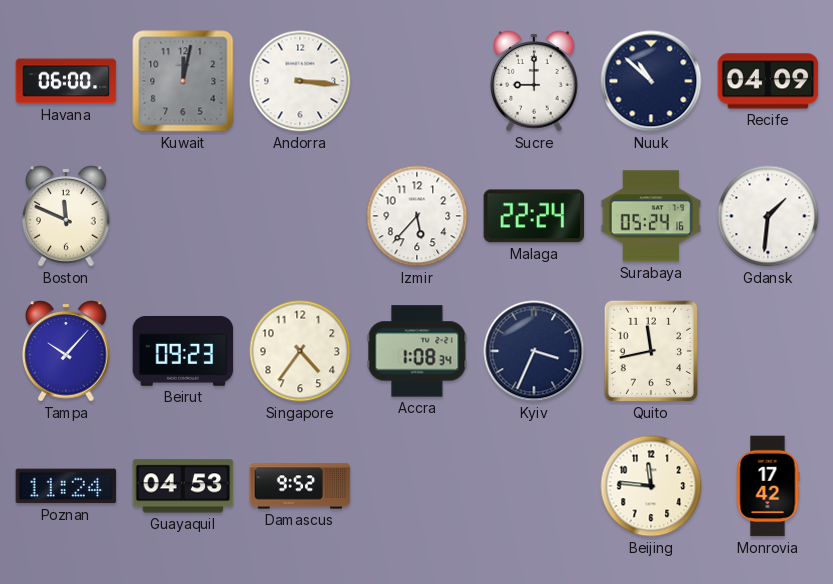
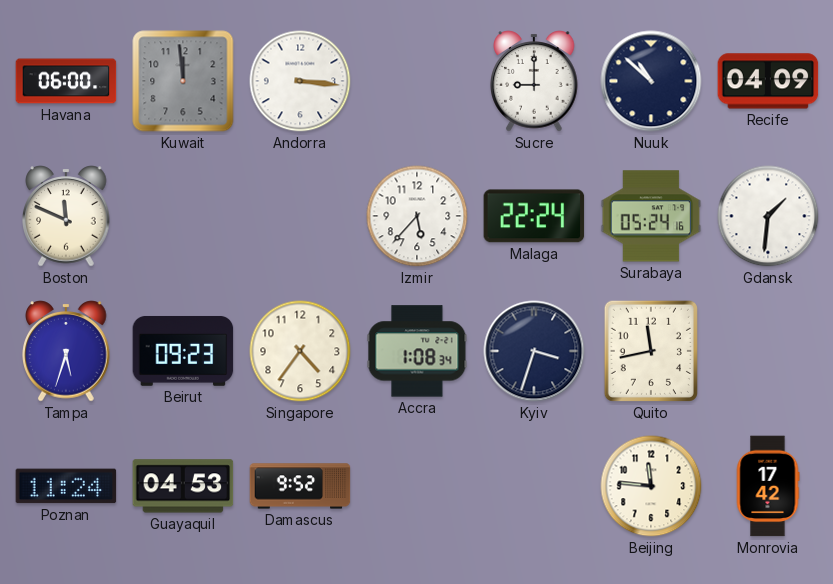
Kuwait: 12:02 -> 11:59
Tampa: 10:07 -> 5:33
Kyiv: 3:34 -> 3:33
